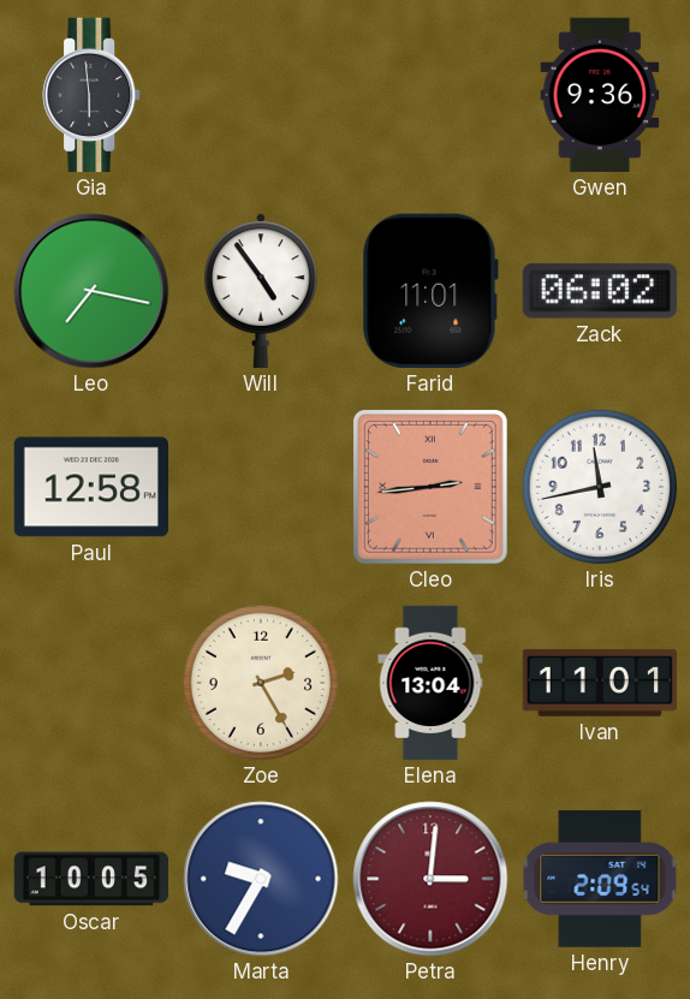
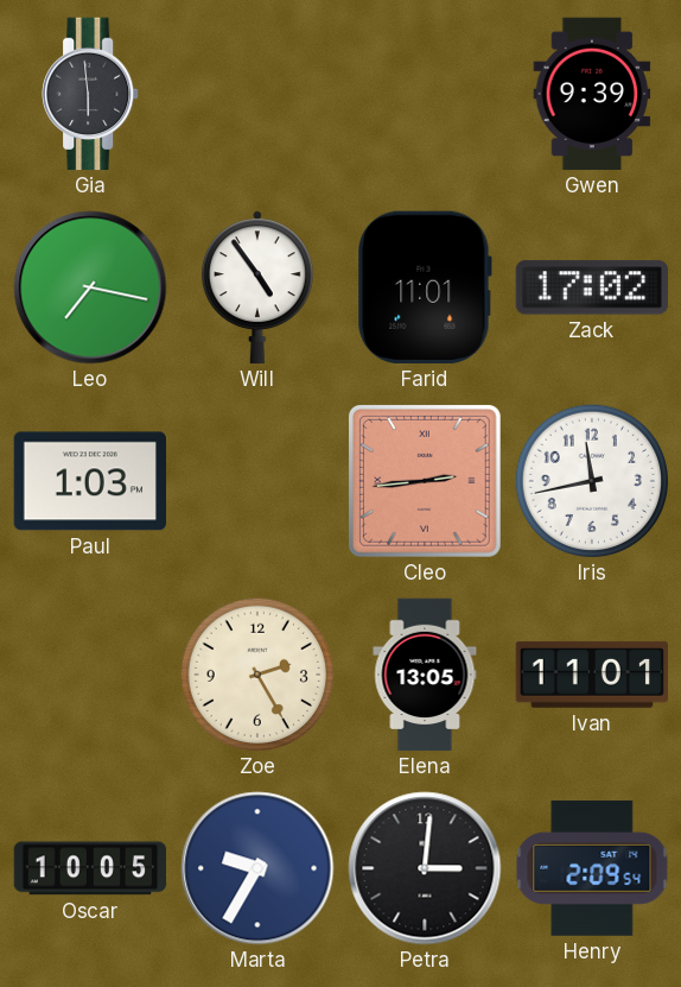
Gwen: 9:36 -> 9:39
Zack: 06:02 -> 17:02
Paul: 12:58 -> 1:03
Elena: 13:04 -> 13:05
Petra dial: burgundy -> black
